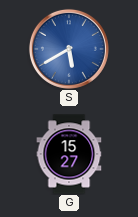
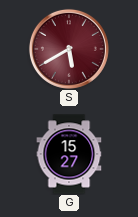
S dial: blue -> burgundy
